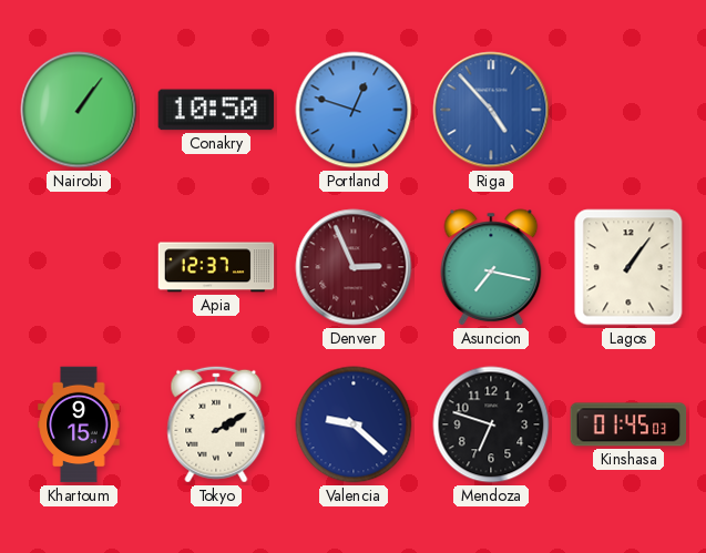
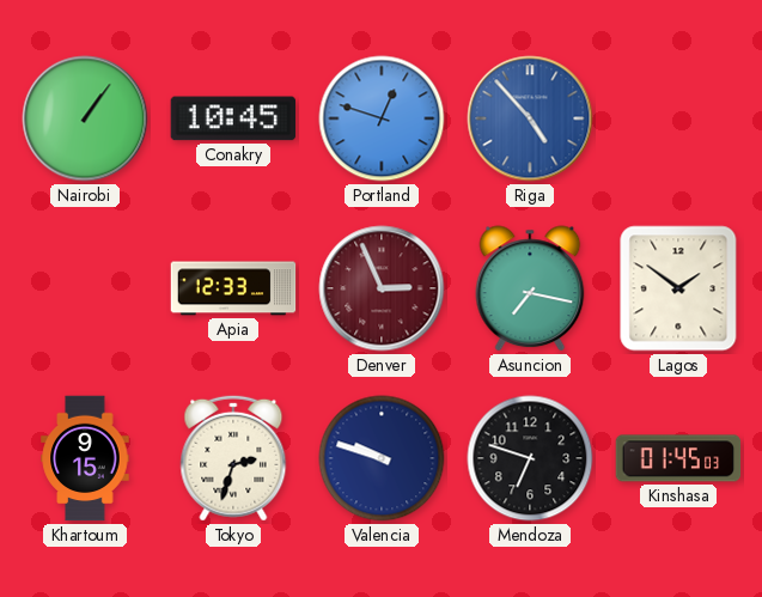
Conakry: 10:50 -> 10:45
Apia: 12:37 -> 12:33
Lagos: 1:06 -> 1:51
Tokyo: 2:10 -> 2:33
Valencia: 9:22 -> 9:48
